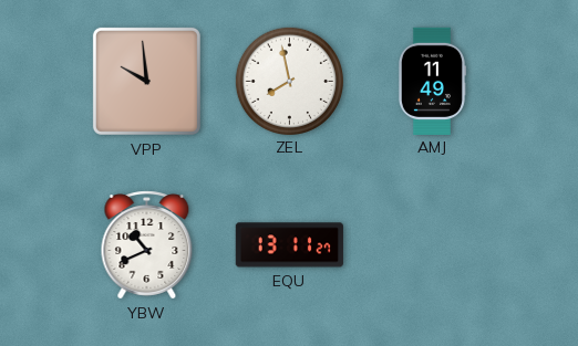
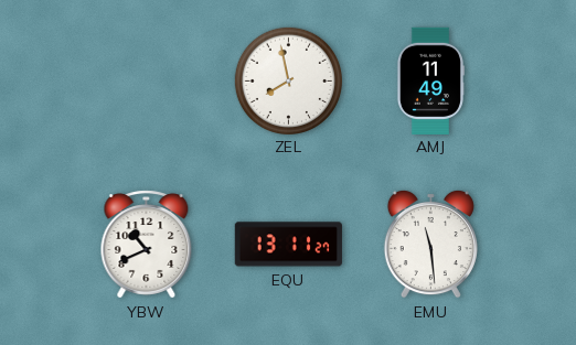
VPP: 9:59 -> none
EMU: none -> 11:29
